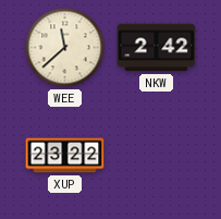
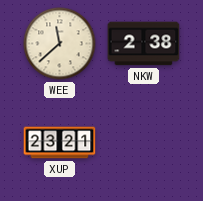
NKW: 2:42 -> 2:38
XUP: 23:22 -> 23:21
